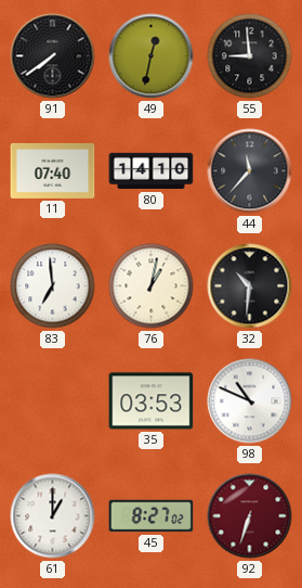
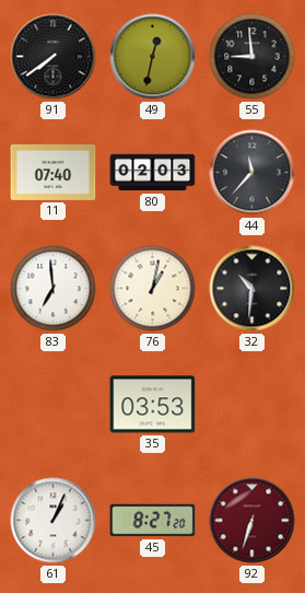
80: 14:10 -> 02:03
98: 10:49 -> none
61: 1:00 -> 1:04
45: 8:27:02 -> 8:27:20
